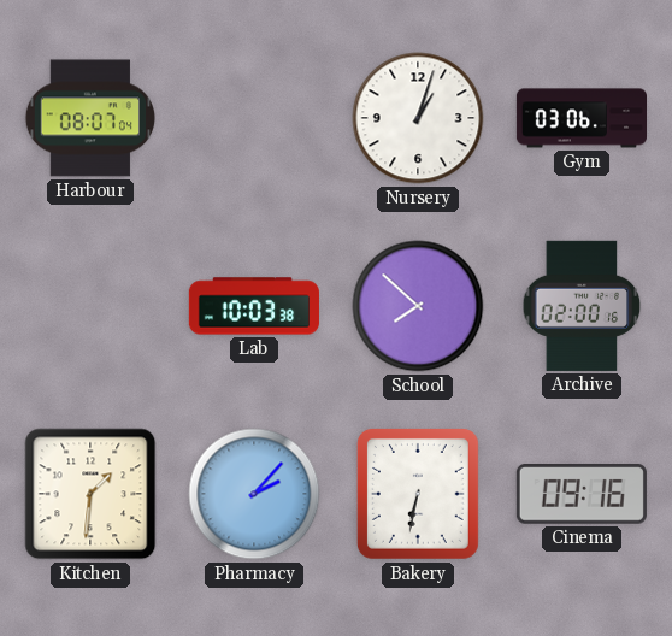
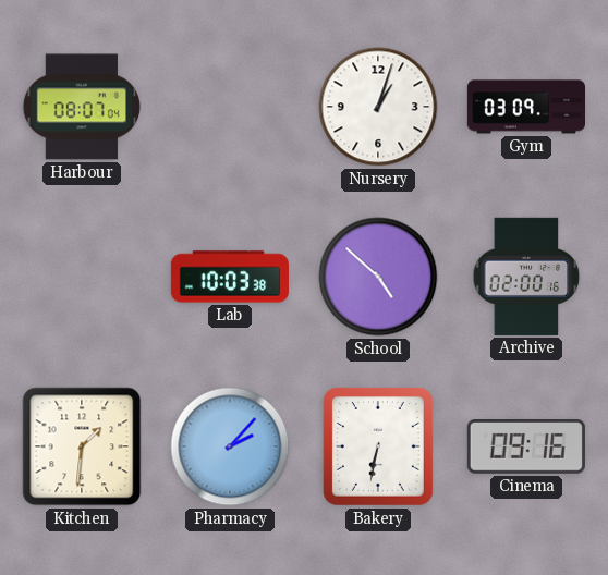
Gym: 03:06 -> 03:09
School: 7:52 -> 4:52
